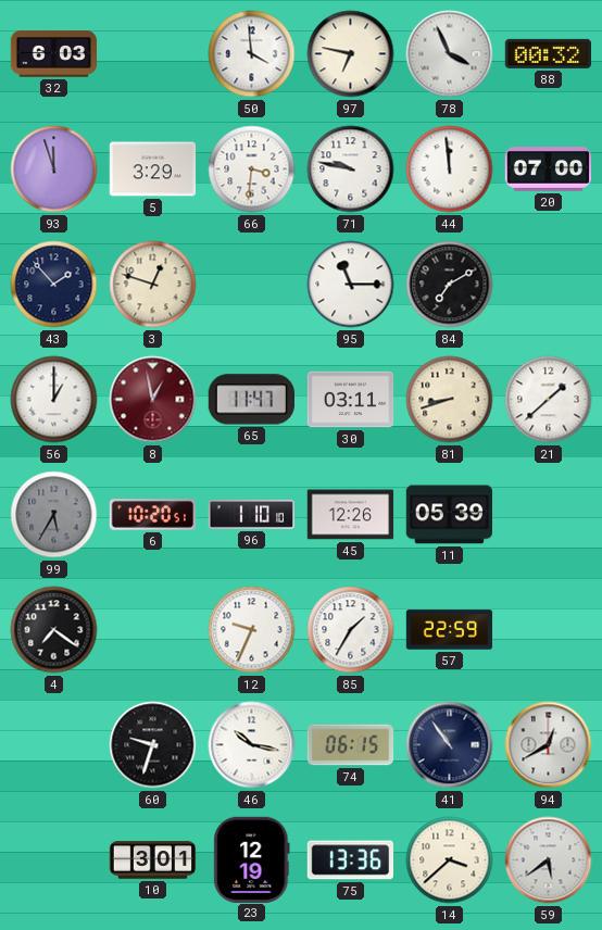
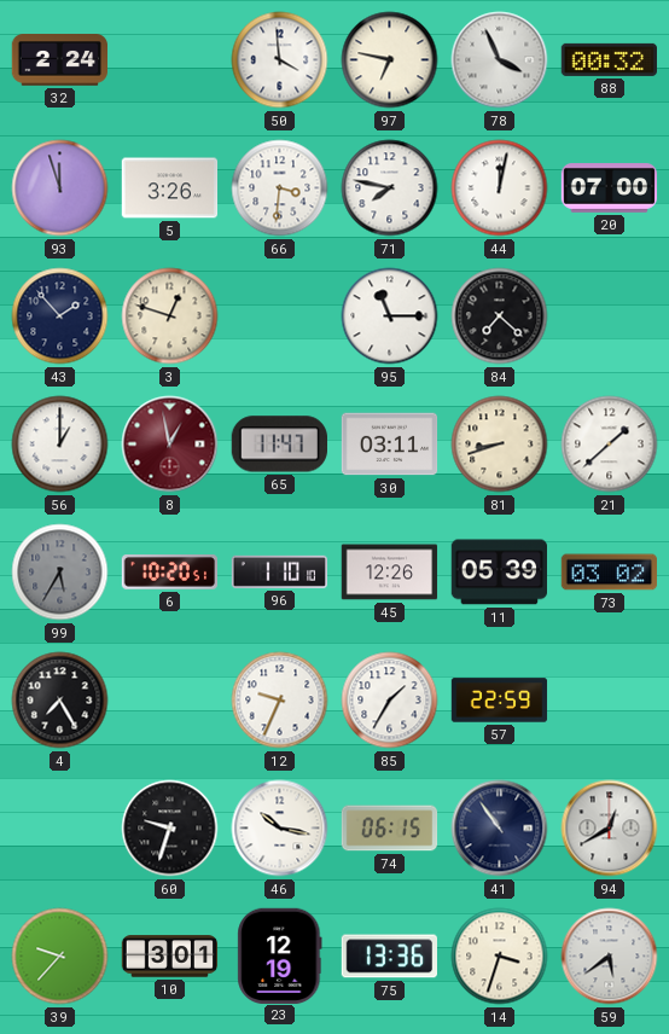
32: 6:03 -> 2:24
5: 3:29 -> 3:26
71: 9:47 -> 7:47
44: 11:59 -> 12:02
84: 7:10 -> 7:22
73: none -> 03:02
4: 7:21 -> 7:25
39: none -> 9:37
14: 3:38 -> 3:33
